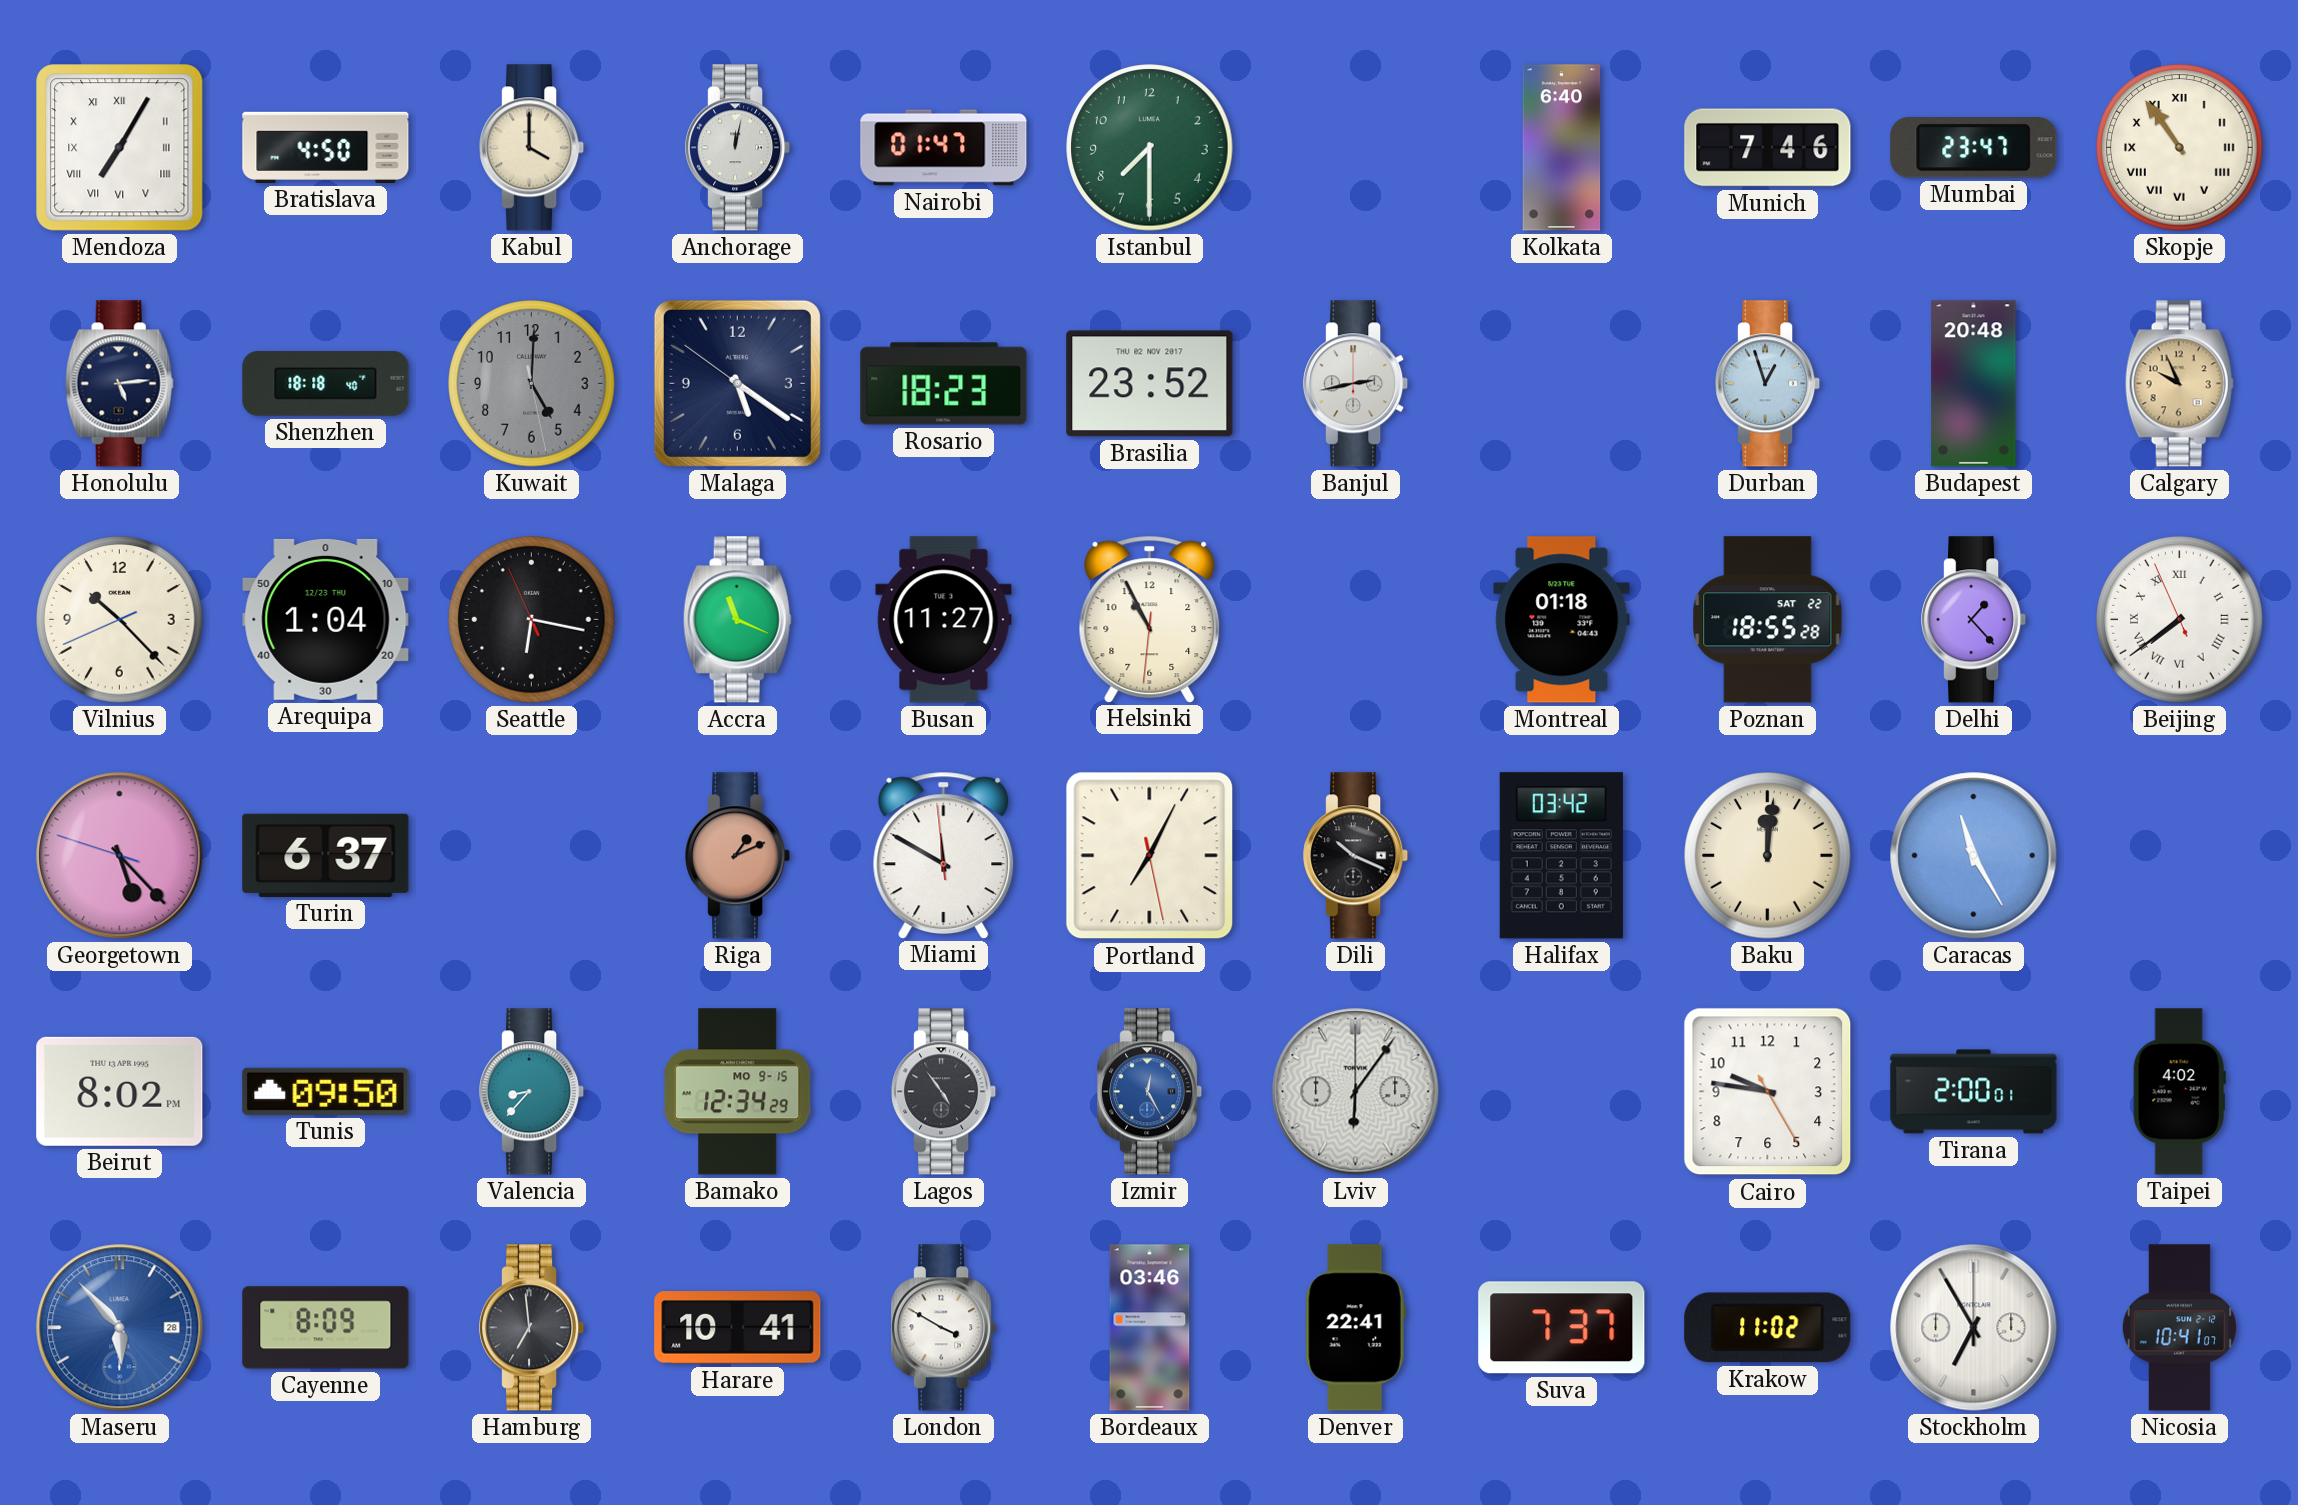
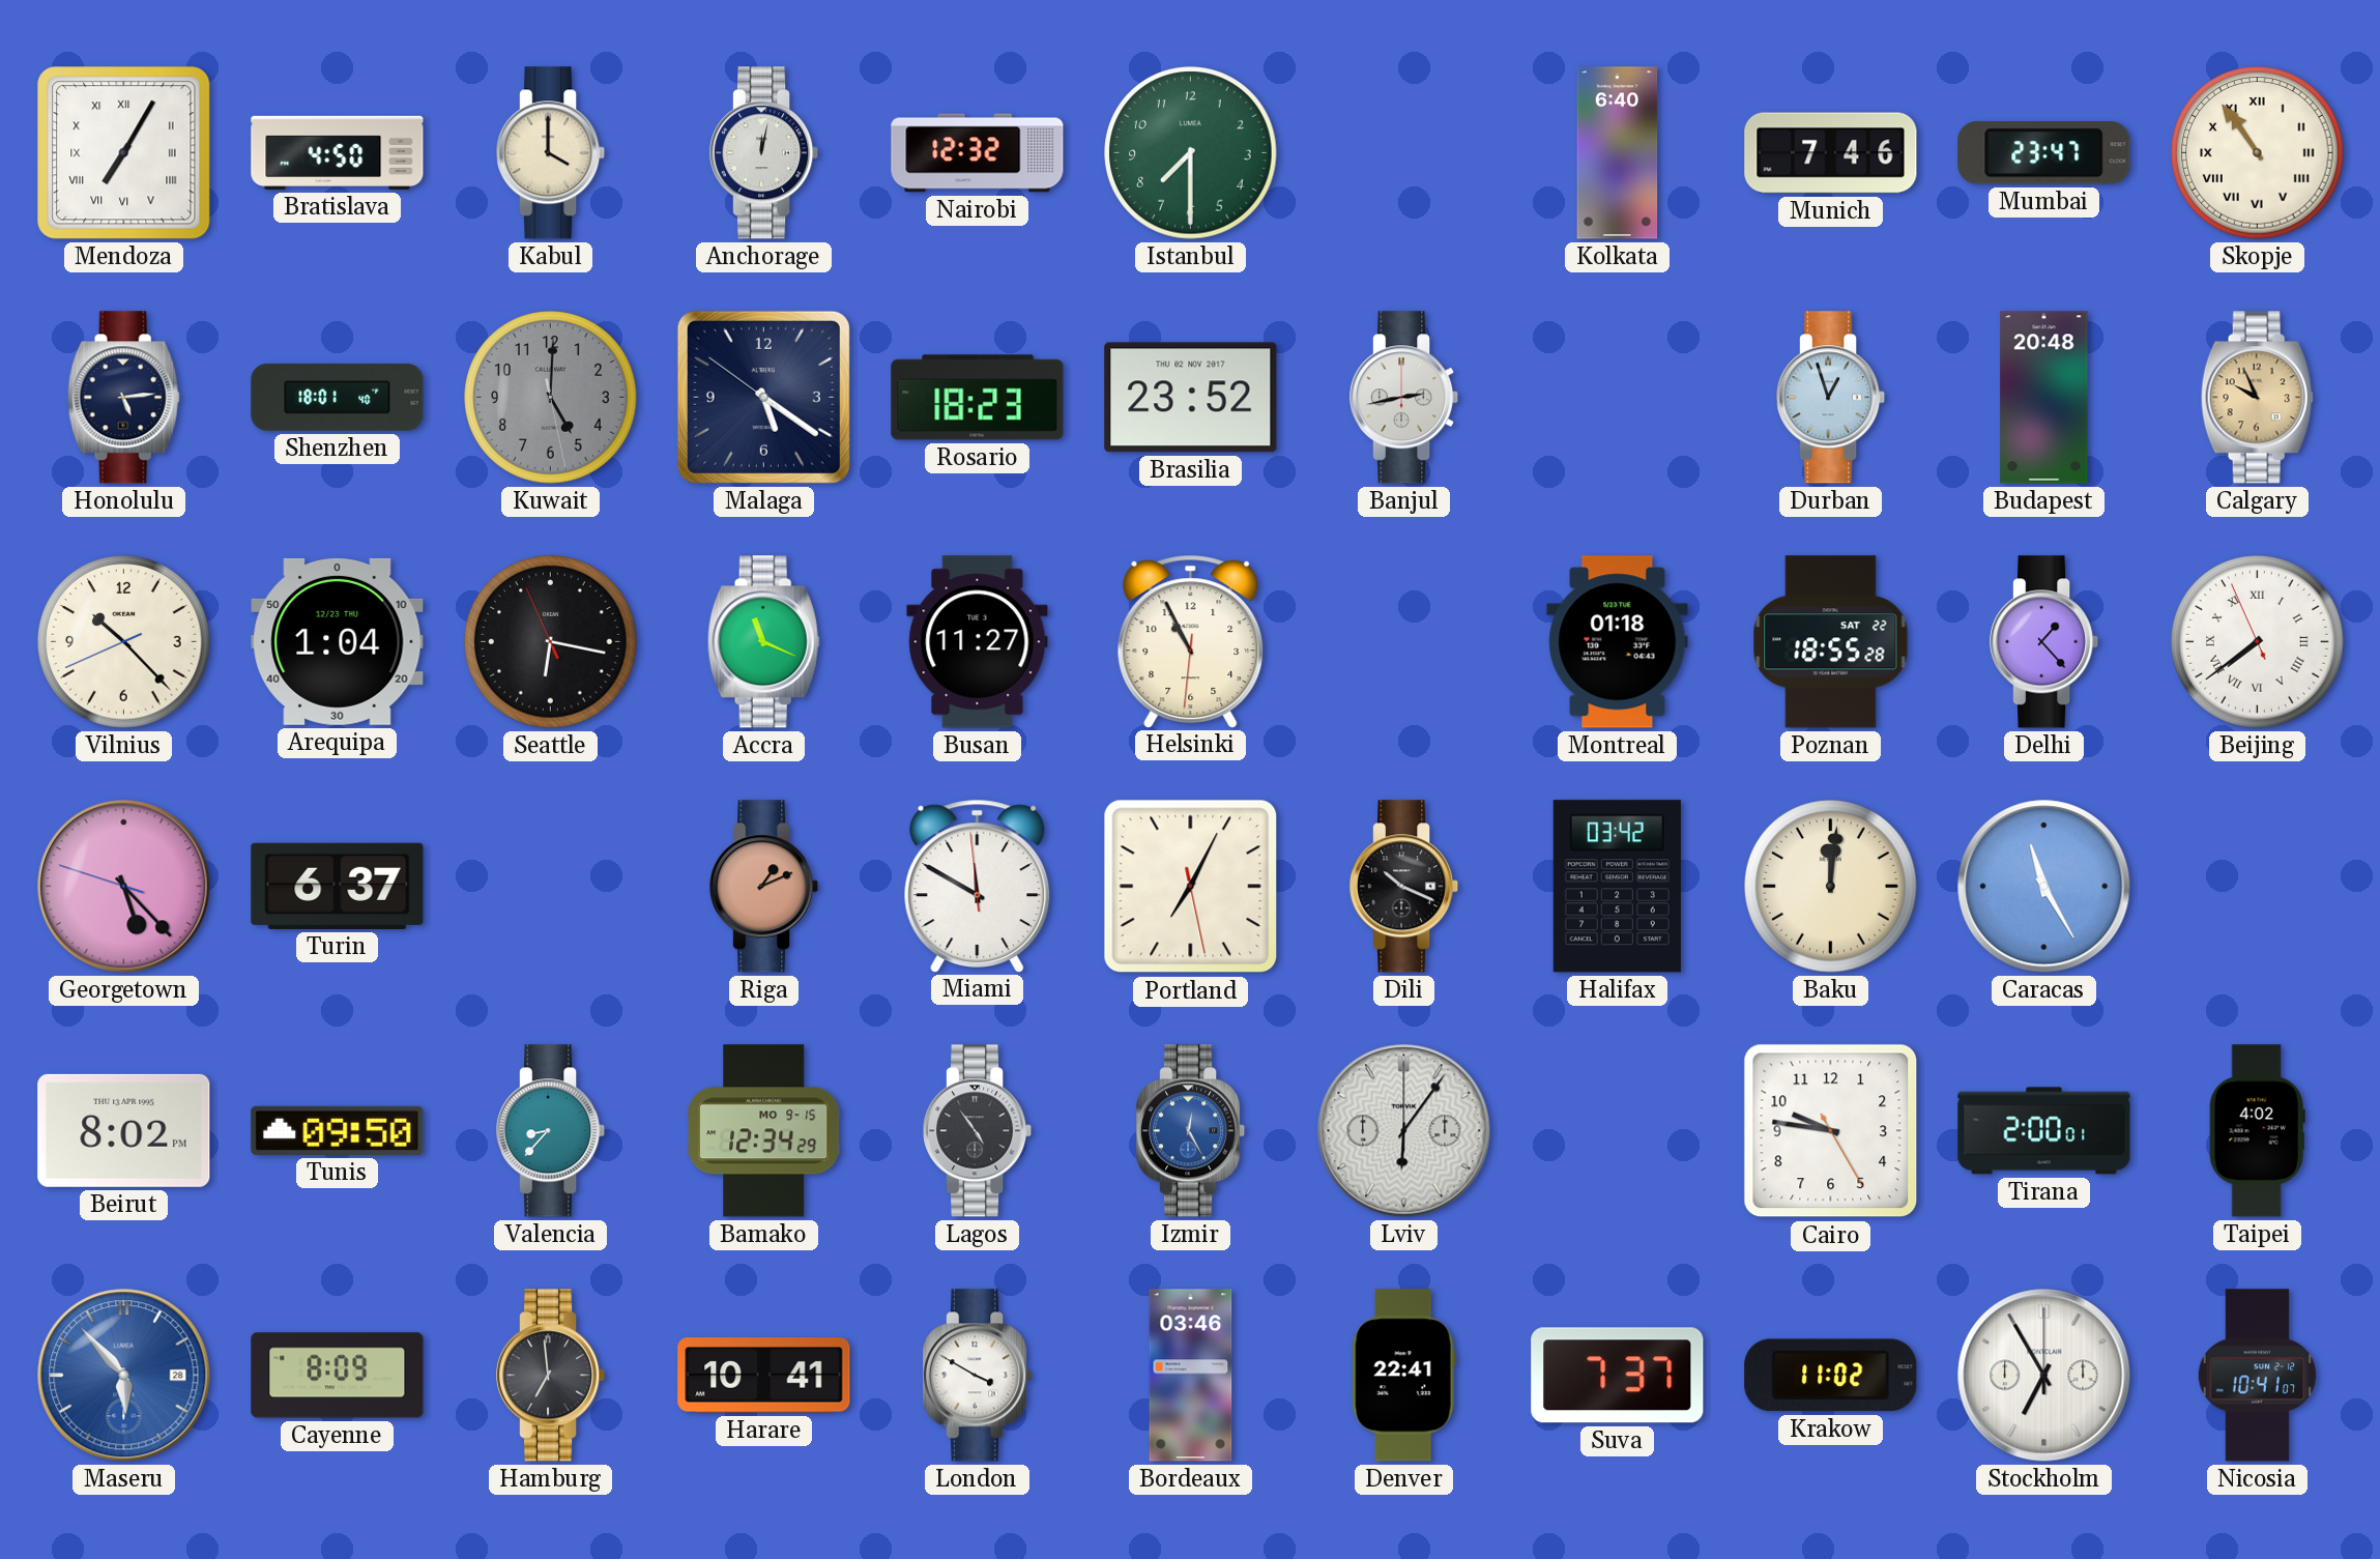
Nairobi: 01:47 -> 12:32
Shenzhen: 18:18 -> 18:01
